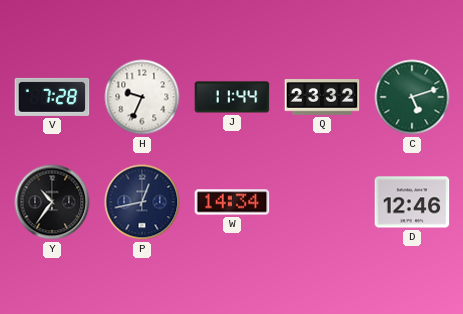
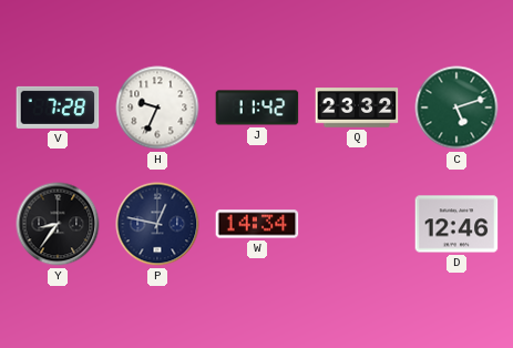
J: 11:44 -> 11:42
Y: 10:36 -> 8:36
P: 12:43 -> 12:47
